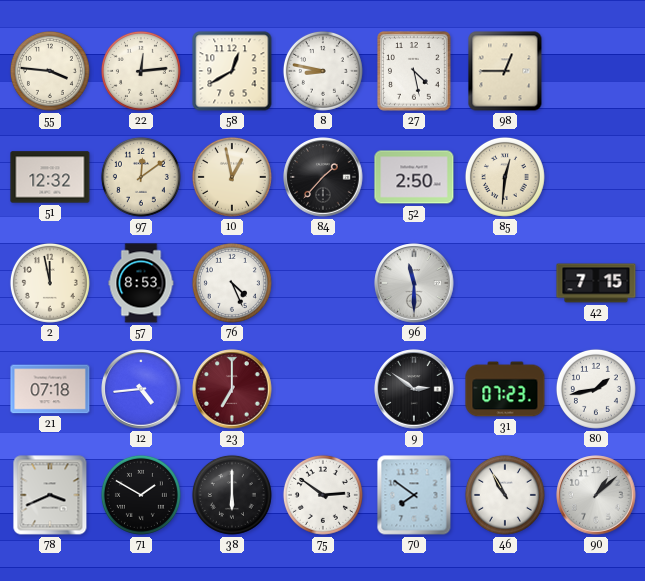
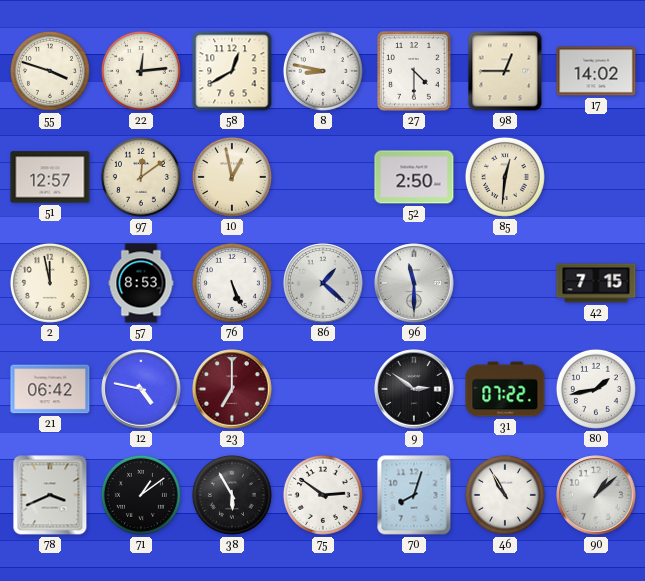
55: 3:46 -> 3:48
27: 4:28 -> 4:30
17: none -> 14:02
51: 12:32 -> 12:57
84: 1:37 -> none
76: 4:26 -> 5:26
86: none -> 1:22
21: 07:18 -> 06:42
12: 4:44 -> 4:47
31: 07:23 -> 07:22
71: 1:50 -> 1:09
38: 6:00 -> 5:55
70: 7:51 -> 8:03
